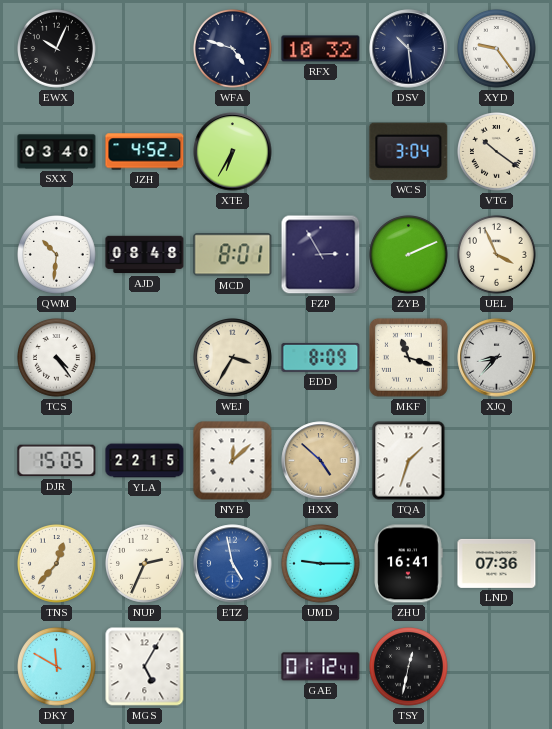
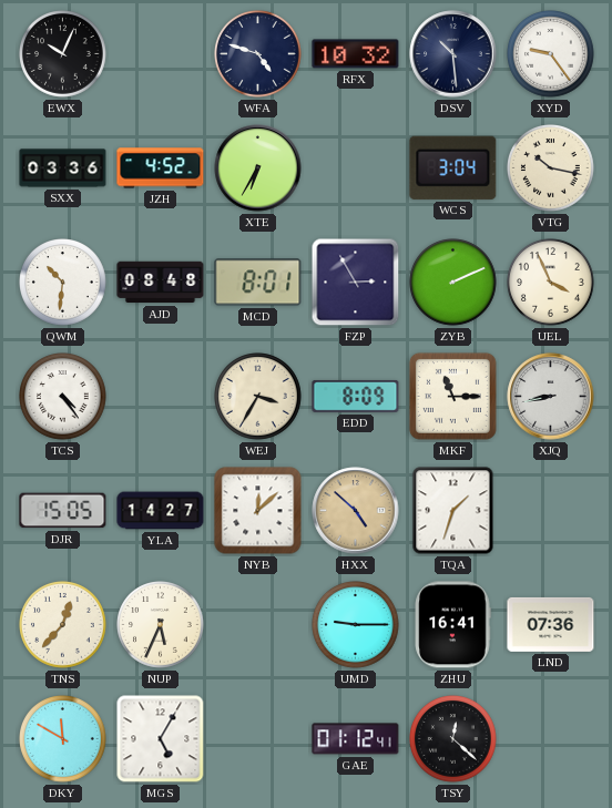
SXX: 03:40 -> 03:36
VTG: 10:21 -> 10:17
MKF: 11:18 -> 11:15
XJQ: 8:37 -> 8:43
YLA: 22:15 -> 14:27
NUP: 2:34 -> 5:34
ETZ: 4:58 -> none
TSY: 12:32 -> 12:22
